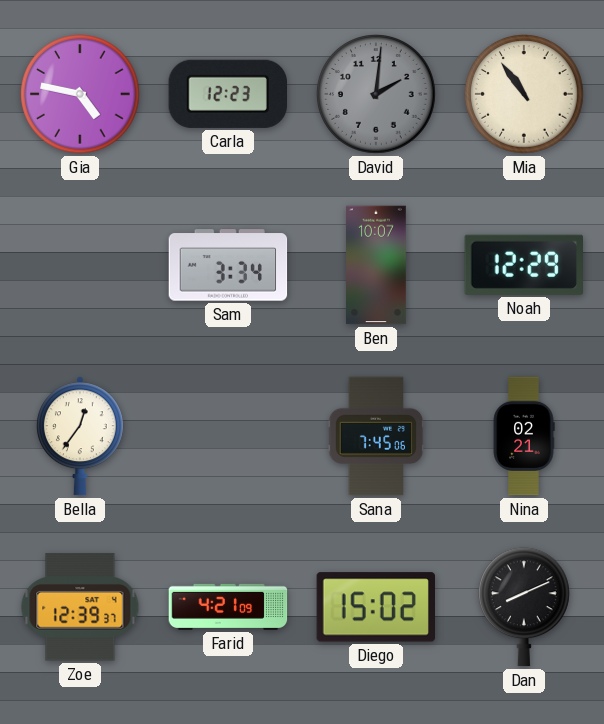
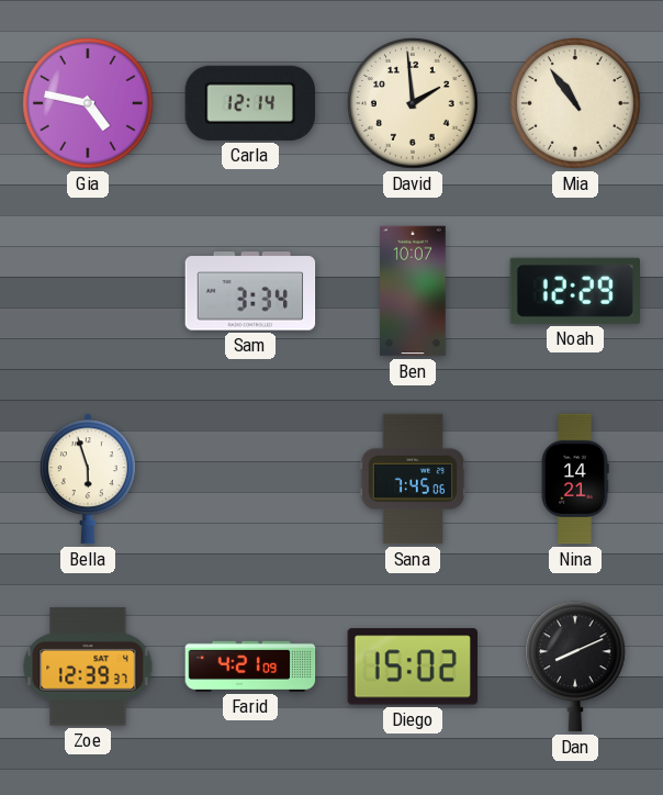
Carla: 12:23 -> 12:14
David: 2:01 -> 1:59
David dial: grey -> cream
Bella: 12:36 -> 5:57
Nina: 02:21 -> 14:21
